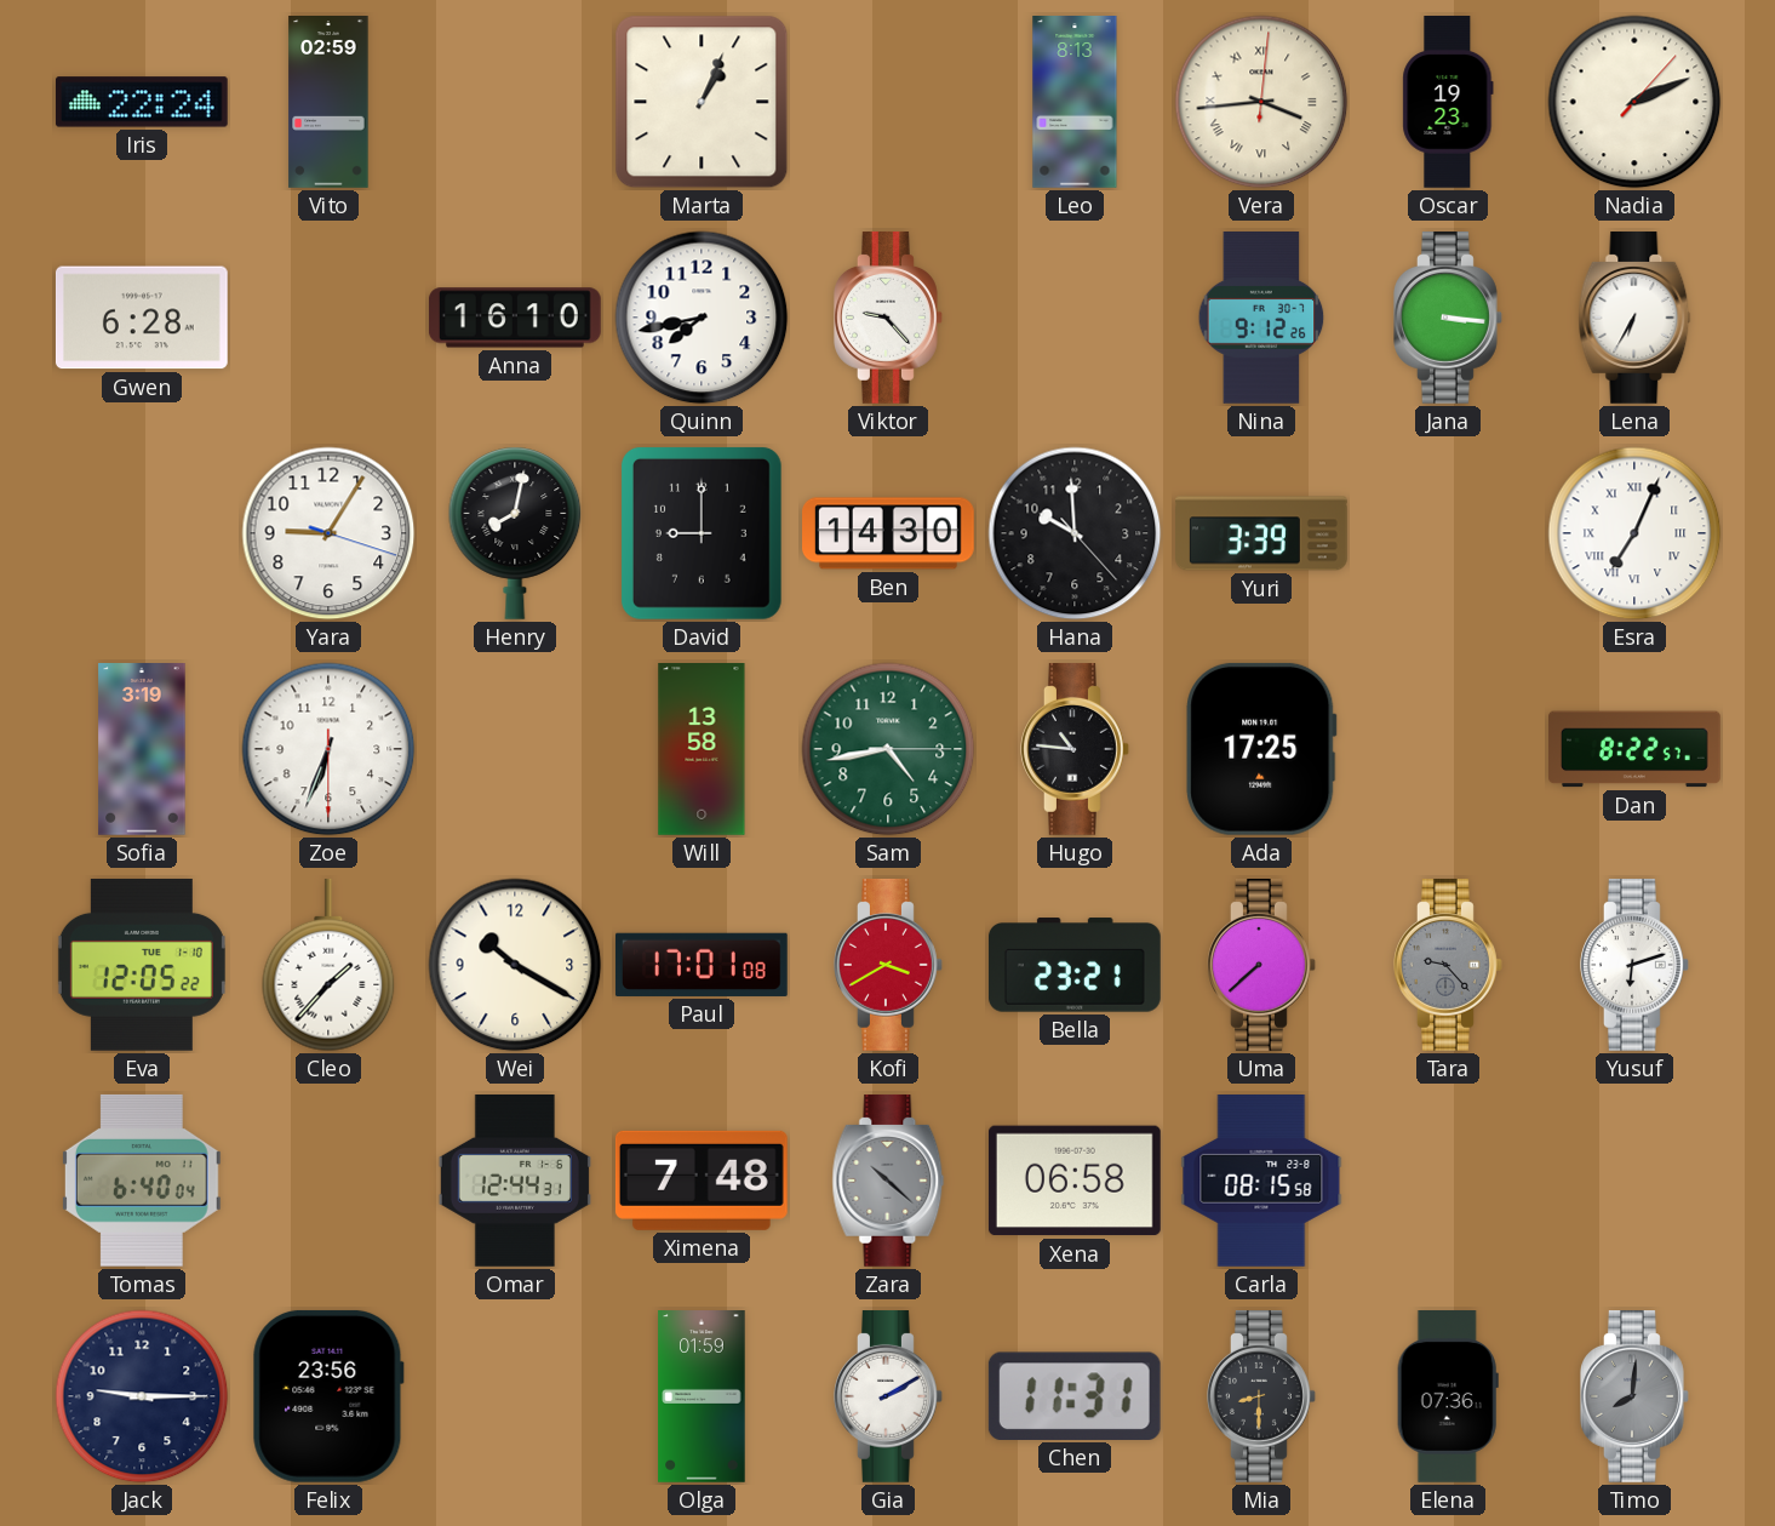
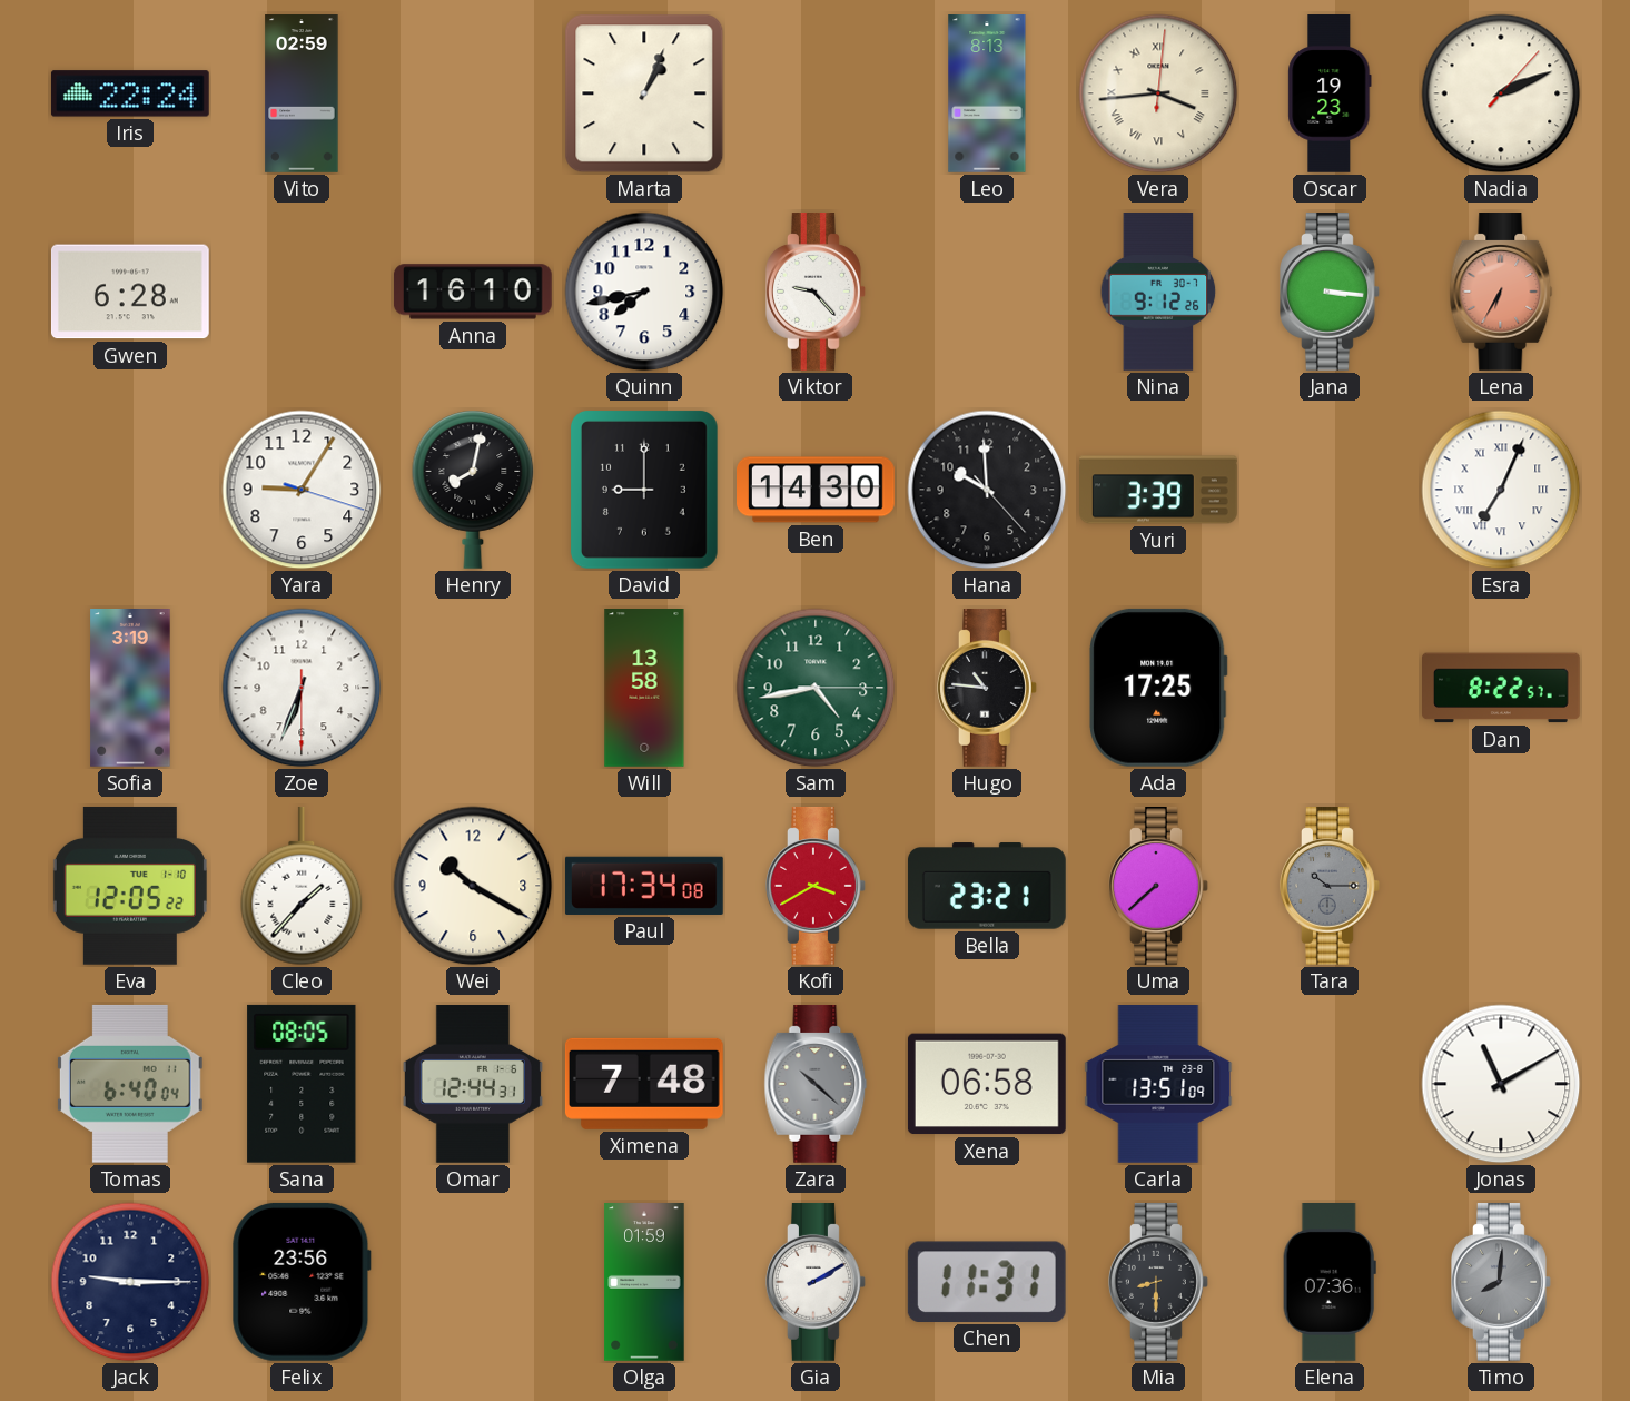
Lena dial: white -> salmon
Paul: 17:01 -> 17:34
Tara: 9:23 -> 10:15
Yusuf: 6:12 -> none
Sana: none -> 08:05
Carla: 08:15 -> 13:51
Jonas: none -> 11:10
